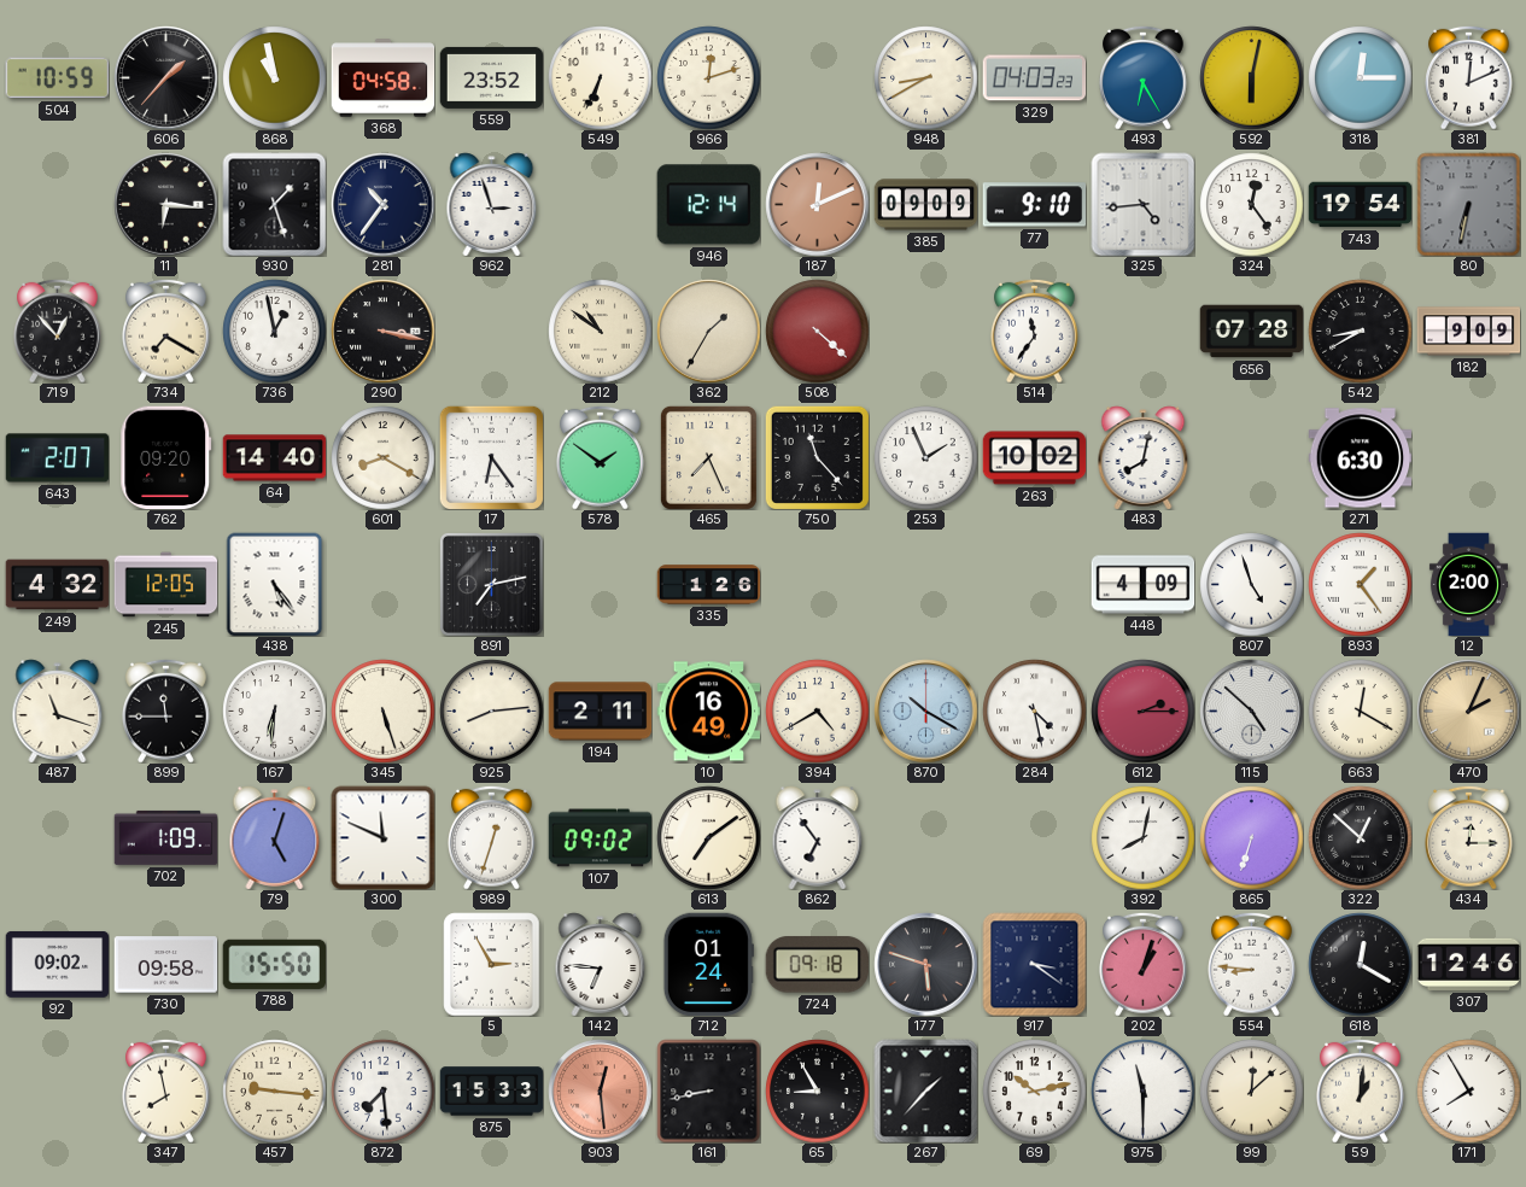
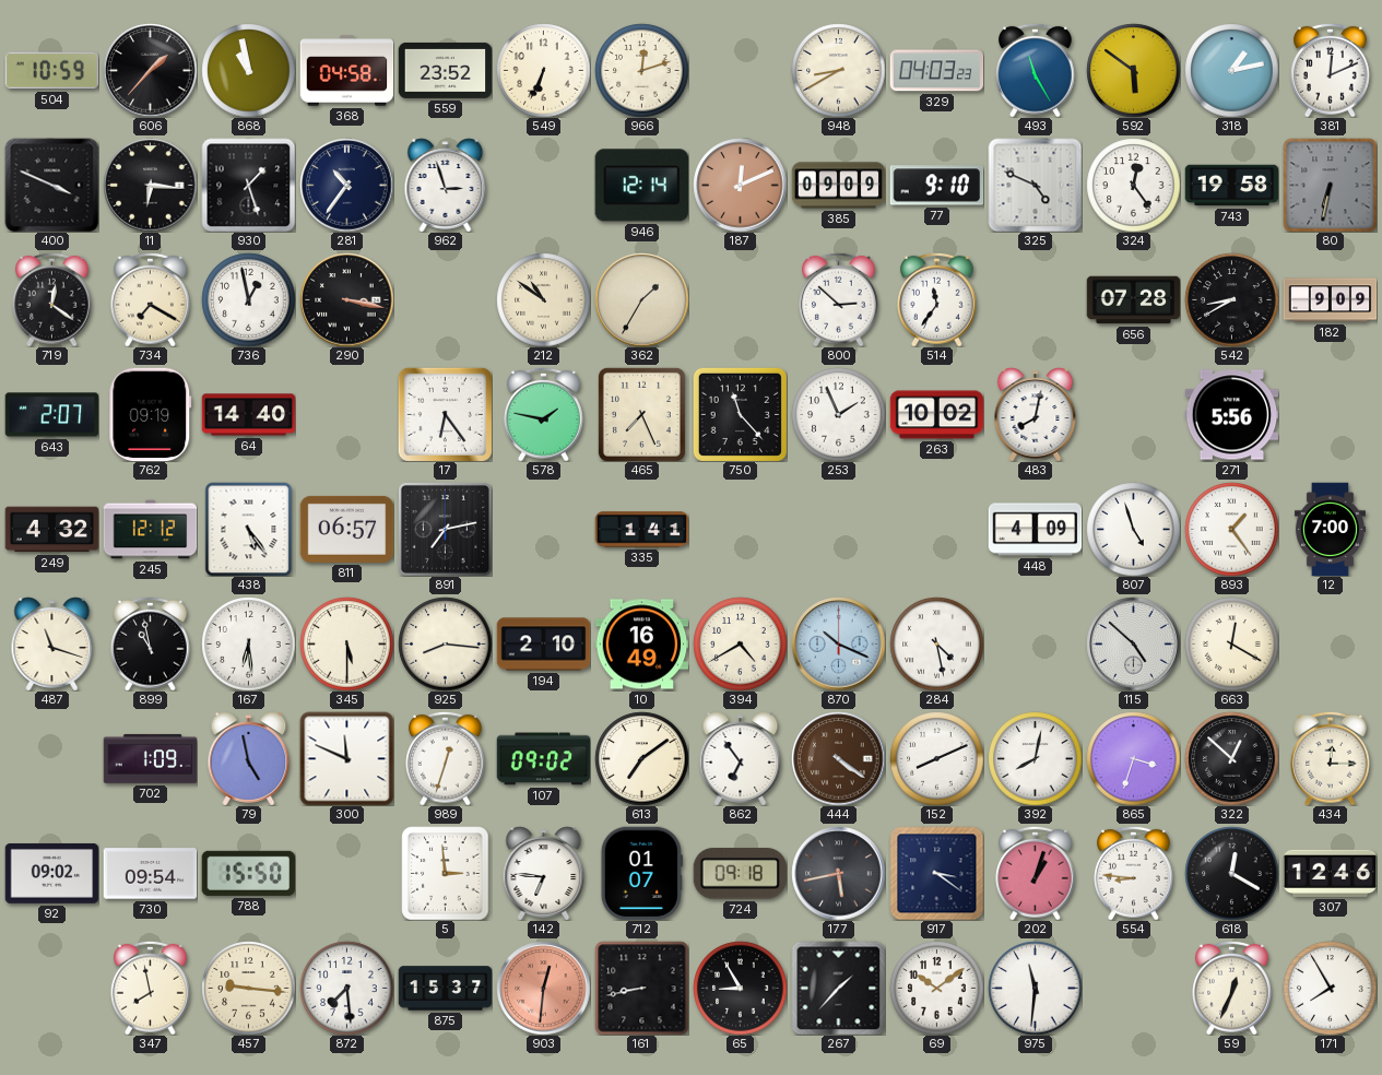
493: 6:25 -> 11:25
592: 6:02 -> 5:51
318: 12:15 -> 1:13
400: none -> 3:49
325: 4:44 -> 4:49
743: 19:54 -> 19:58
719: 12:53 -> 12:21
508: 4:22 -> none
800: none -> 2:52
762: 09:20 -> 09:19
601: 8:20 -> none
578: 1:51 -> 1:47
271: 6:30 -> 5:56
245: 12:05 -> 12:12
811: none -> 06:57
335: 1:26 -> 1:41
12: 2:00 -> 7:00
899: 11:45 -> 10:58
167: 6:31 -> 6:29
345: 5:27 -> 5:30
925: 8:14 -> 8:16
194: 2:11 -> 2:10
870: 10:20 -> 10:19
612: 2:15 -> none
470: 2:04 -> none
79: 5:03 -> 4:58
444: none -> 4:21
152: none -> 8:11
865: 6:33 -> 3:33
730: 09:58 -> 09:54
5: 2:55 -> 2:59
712: 01:24 -> 01:07
177: 5:48 -> 5:43
875: 15:33 -> 15:37
903: 12:29 -> 12:31
69: 10:13 -> 10:09
975: 11:30 -> 11:31
99: 12:08 -> none
59: 1:01 -> 12:34
